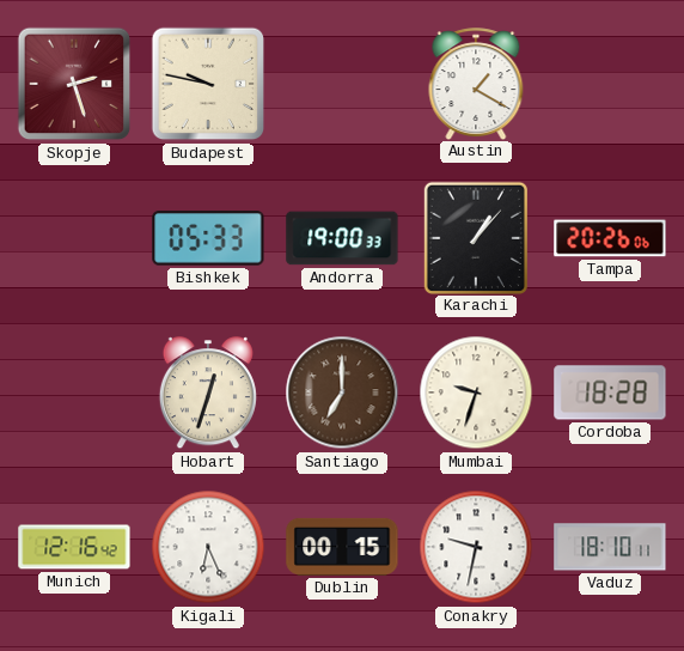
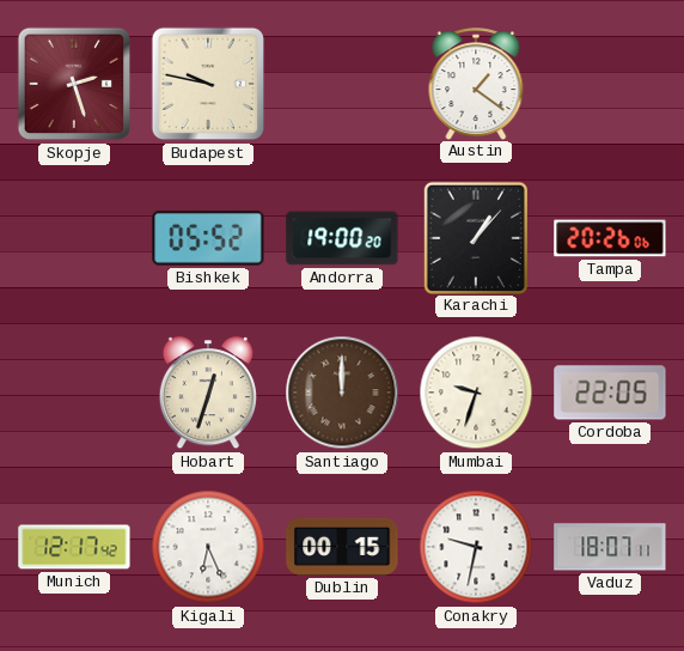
Austin: 1:20 -> 1:21
Bishkek: 05:33 -> 05:52
Andorra: 19:00:33 -> 19:00:20
Santiago: 7:00 -> 12:00
Cordoba: 18:28 -> 22:05
Munich: 12:16 -> 12:17
Vaduz: 18:10 -> 18:07
